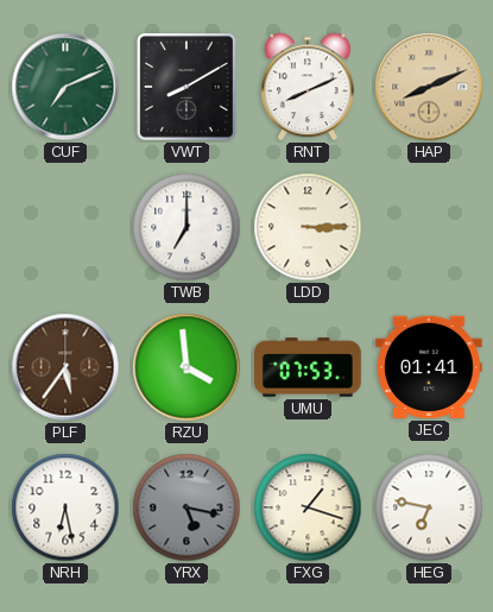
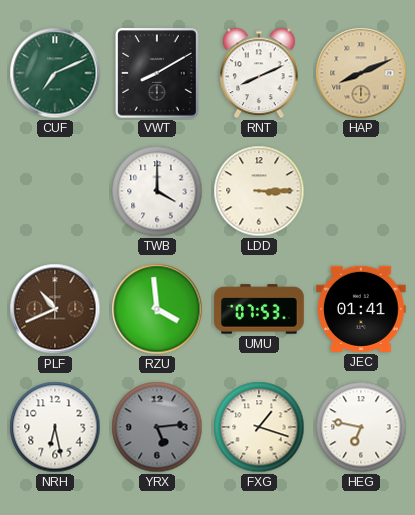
TWB: 7:00 -> 4:00
PLF: 5:36 -> 10:41
YRX: 5:17 -> 5:14
